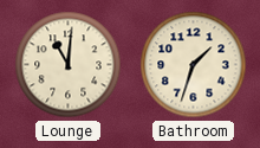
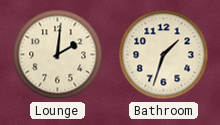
Lounge: 11:01 -> 2:01
